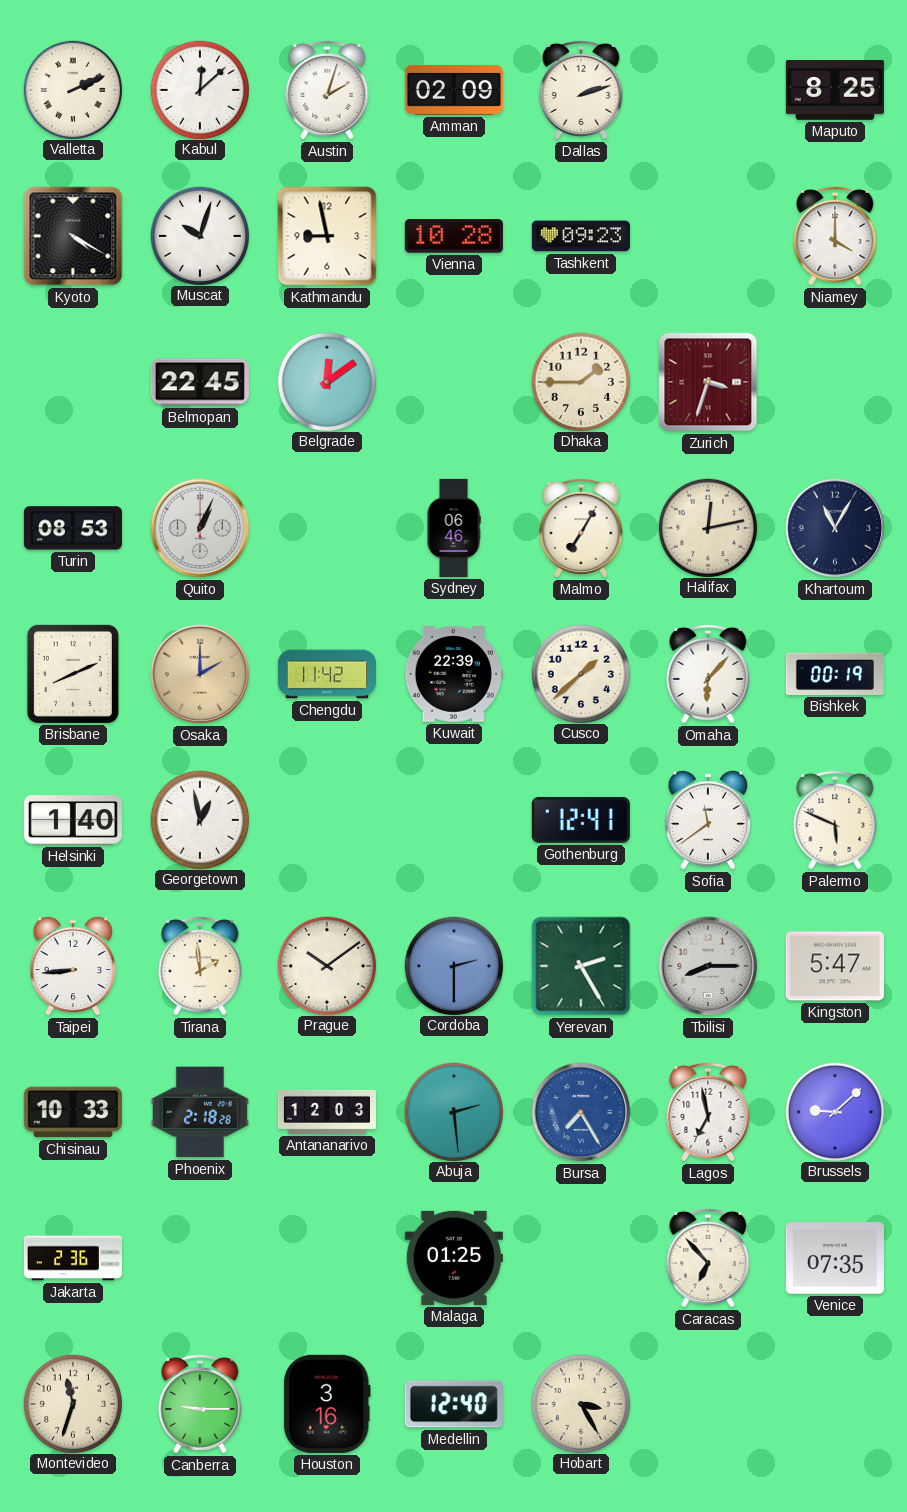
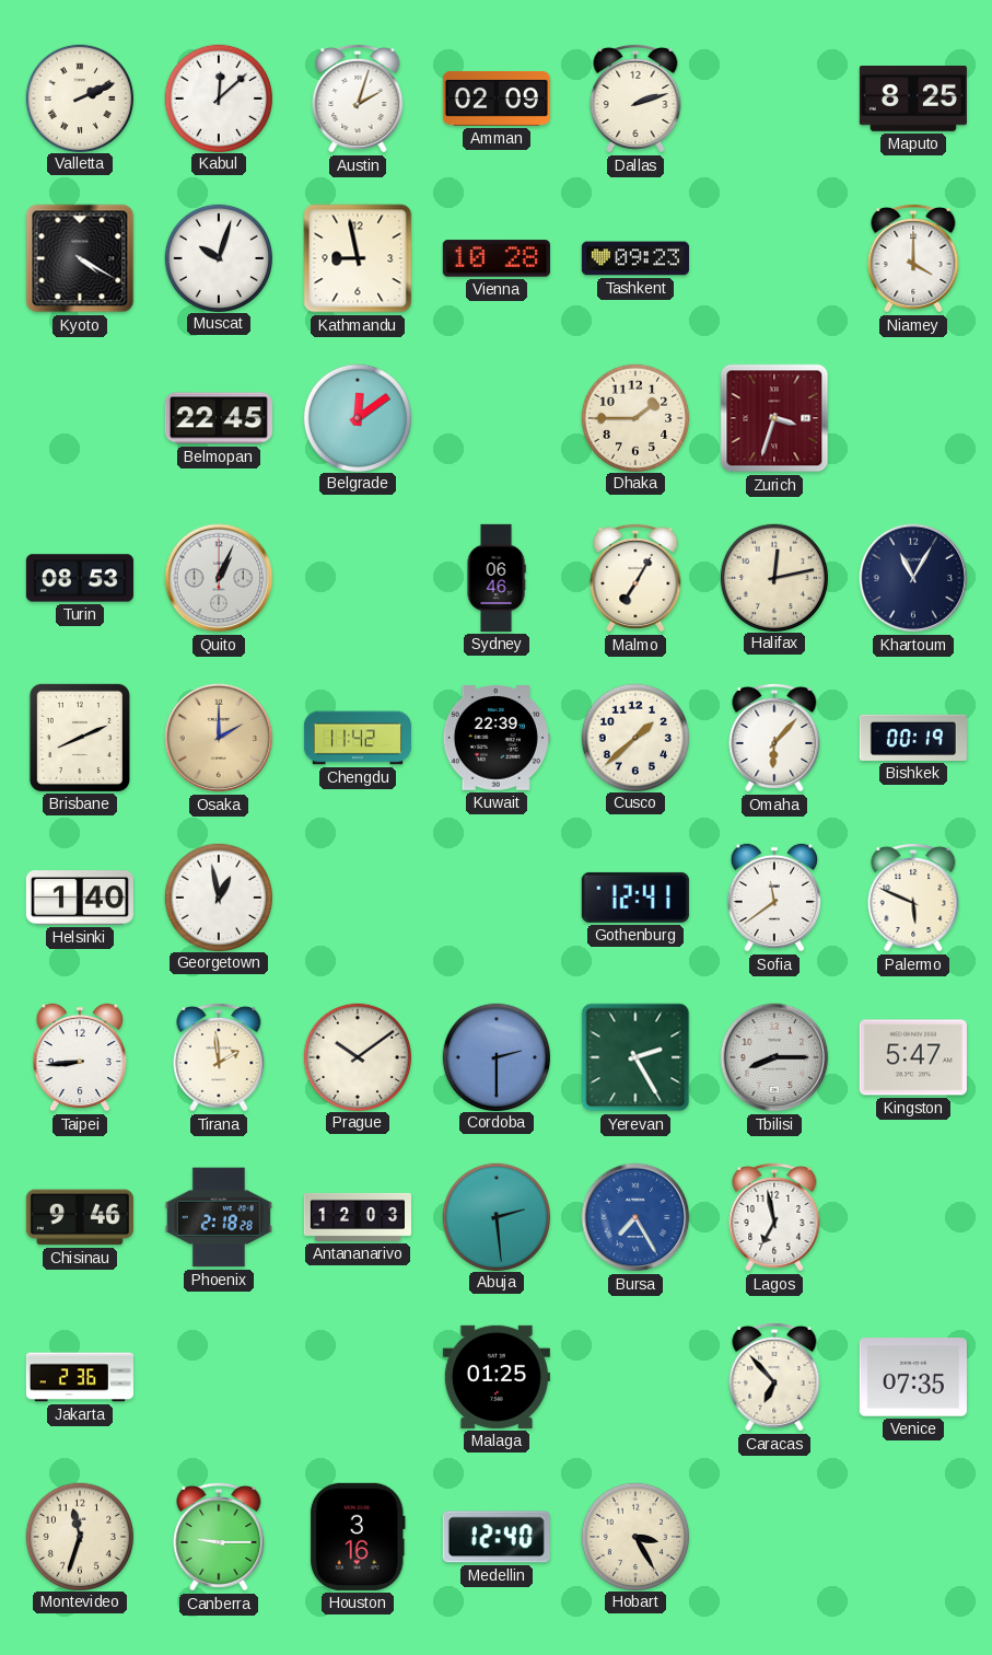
Chisinau: 10:33 -> 9:46
Brussels: 9:08 -> none
